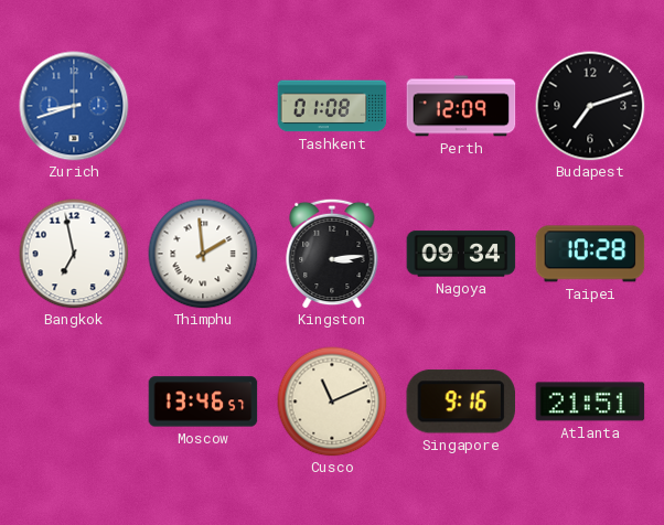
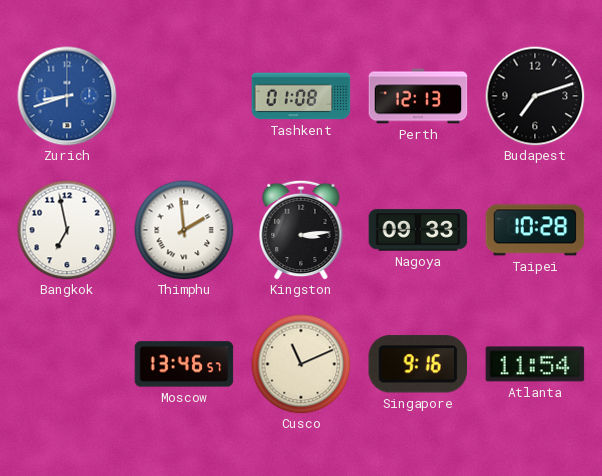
Perth: 12:09 -> 12:13
Nagoya: 09:34 -> 09:33
Atlanta: 21:51 -> 11:54
